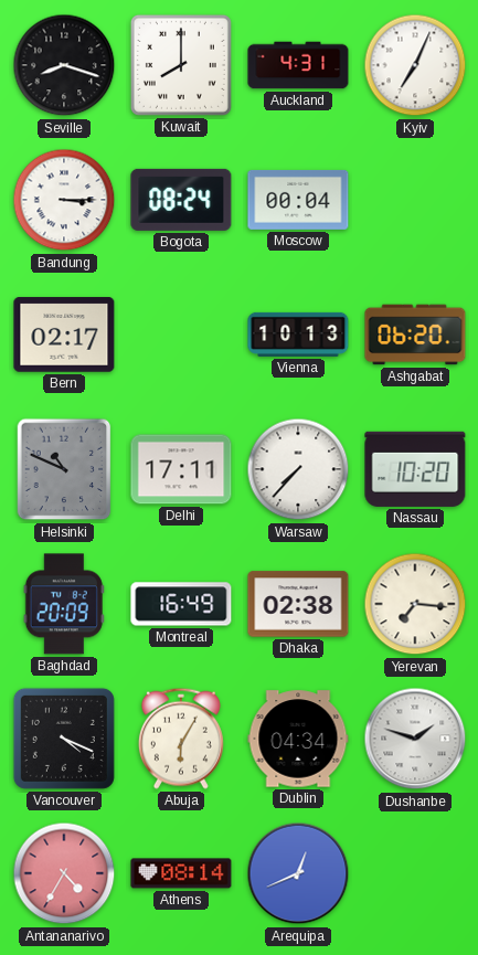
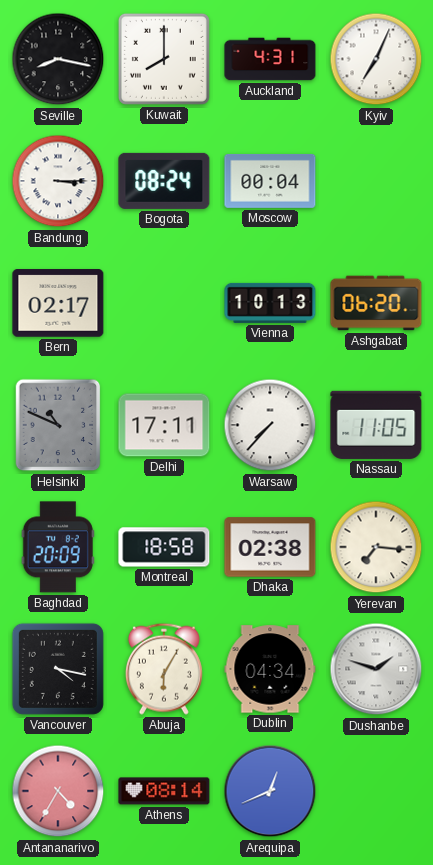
Seville: 8:18 -> 8:17
Nassau: 10:20 -> 11:05
Montreal: 16:49 -> 18:58
Vancouver: 4:19 -> 4:17
